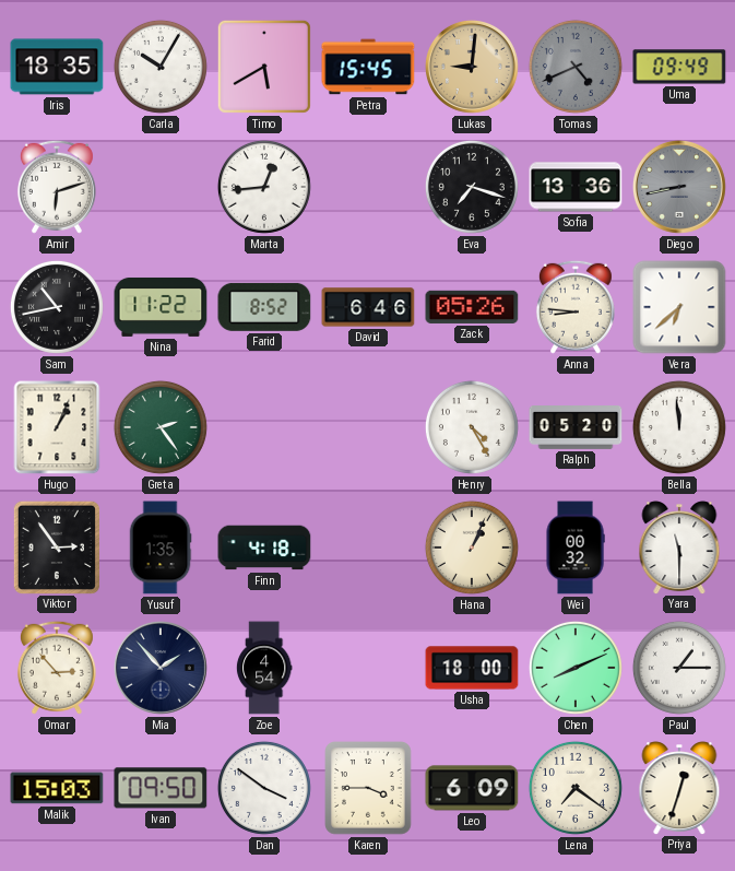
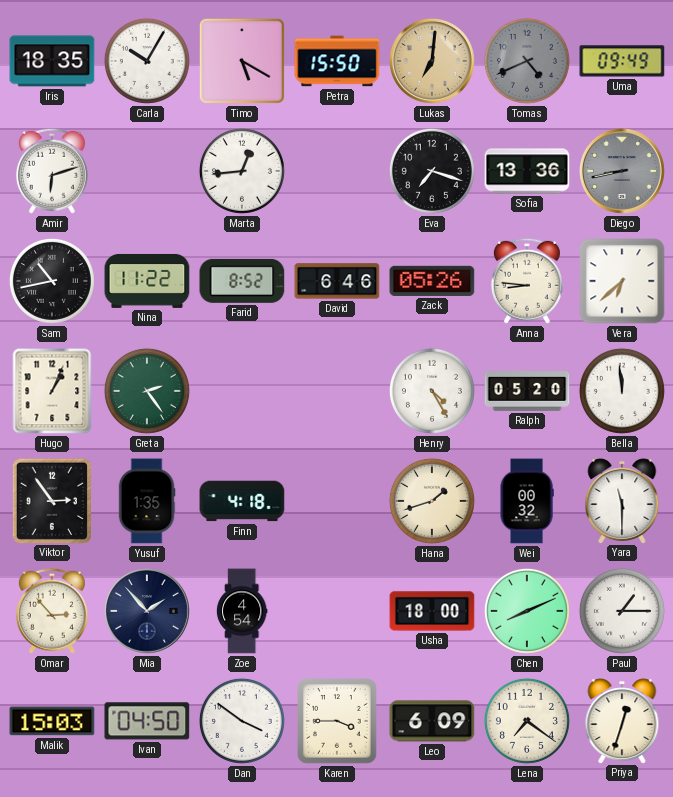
Timo: 5:40 -> 5:20
Petra: 15:45 -> 15:50
Lukas: 9:01 -> 7:01
Hana: 1:04 -> 1:42
Ivan: 09:50 -> 04:50
